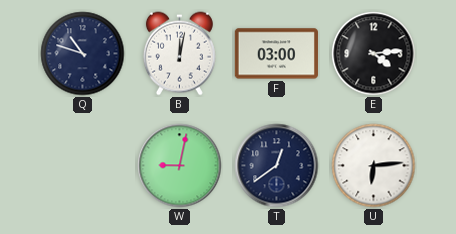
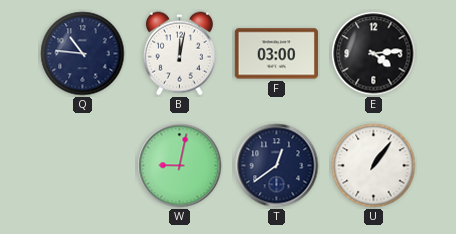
Q: 10:48 -> 10:46
U: 6:14 -> 1:06
